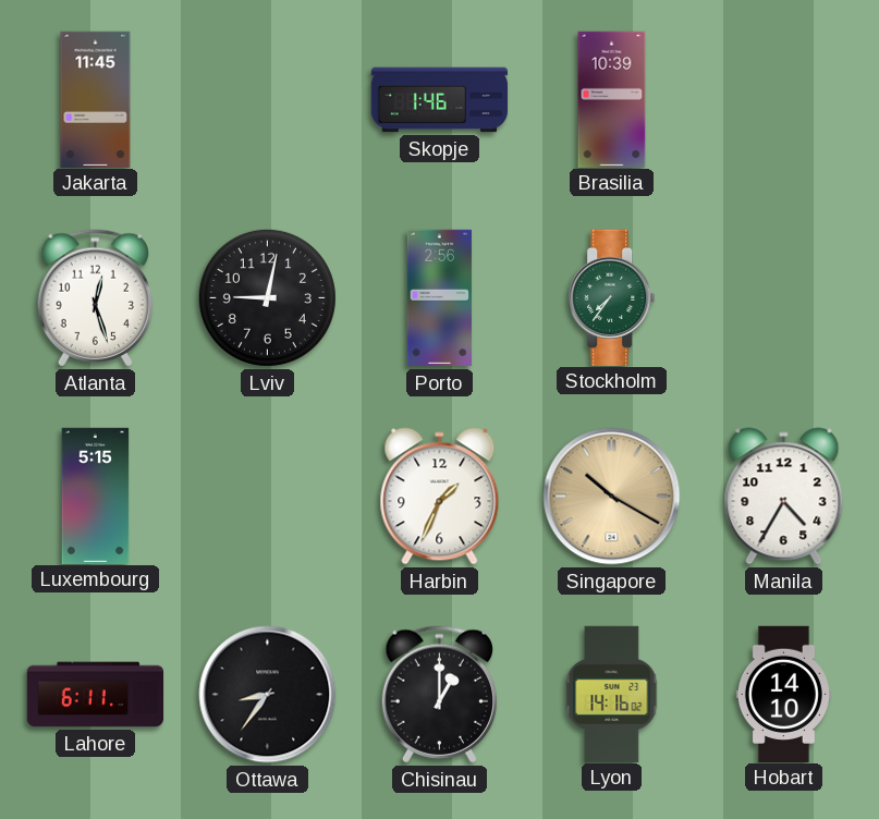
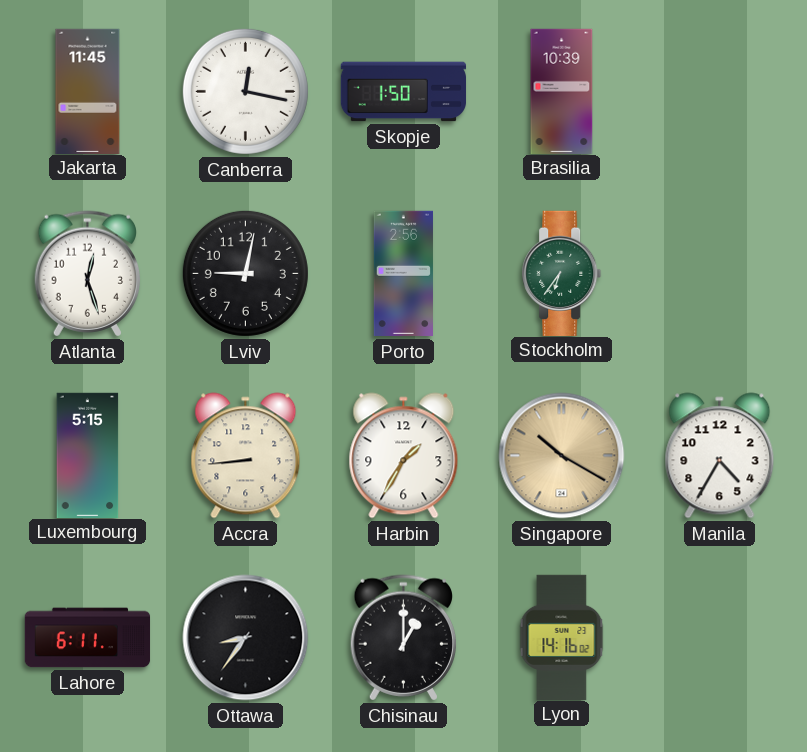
Canberra: none -> 12:17
Skopje: 1:46 -> 1:50
Stockholm: 7:36 -> 6:36
Accra: none -> 8:44
Harbin: 1:34 -> 1:35
Hobart: 14:10 -> none
